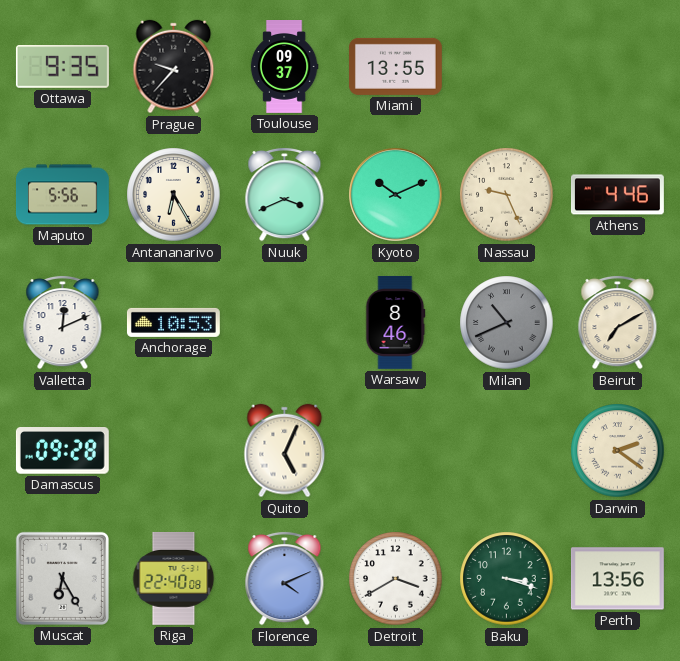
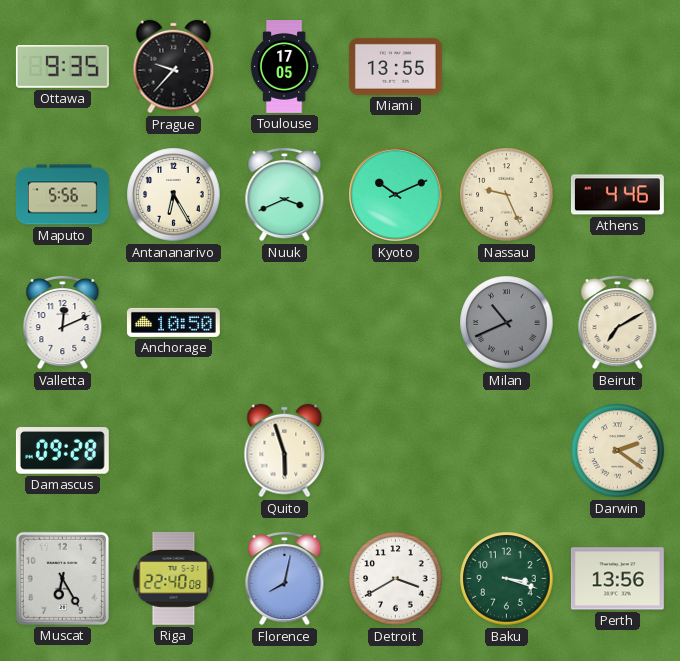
Toulouse: 09:37 -> 17:05
Anchorage: 10:53 -> 10:50
Warsaw: 8:46 -> none
Quito: 5:04 -> 5:57
Florence: 4:11 -> 8:02
